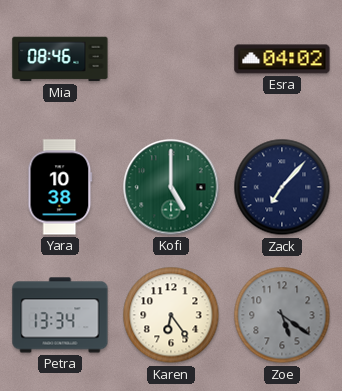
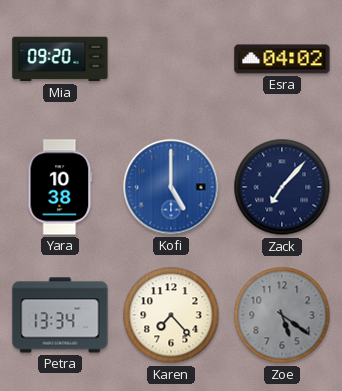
Mia: 08:46 -> 09:20
Kofi dial: green -> blue
Karen: 6:24 -> 7:23
